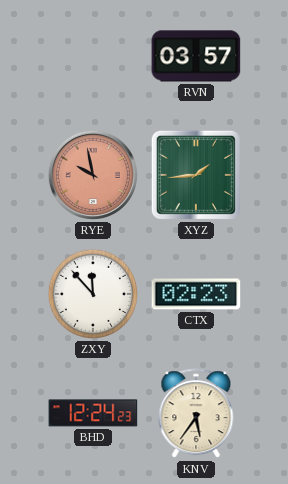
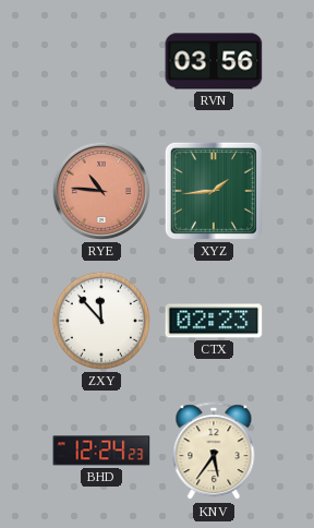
RVN: 03:57 -> 03:56
RYE: 9:58 -> 10:46
